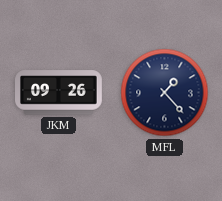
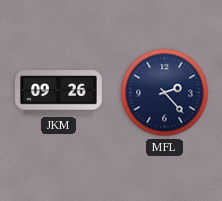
MFL: 1:23 -> 2:23
